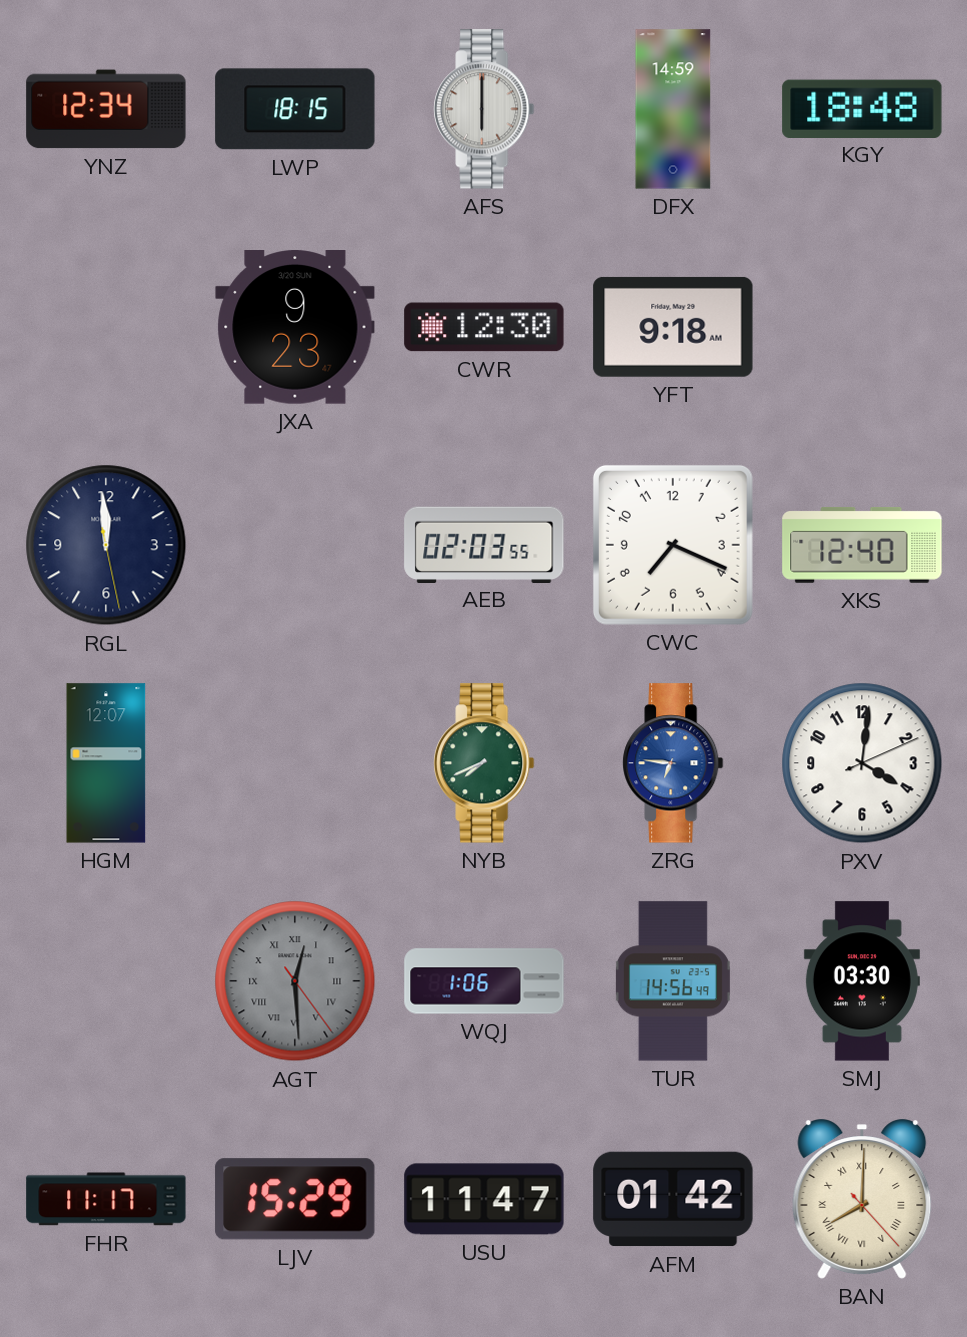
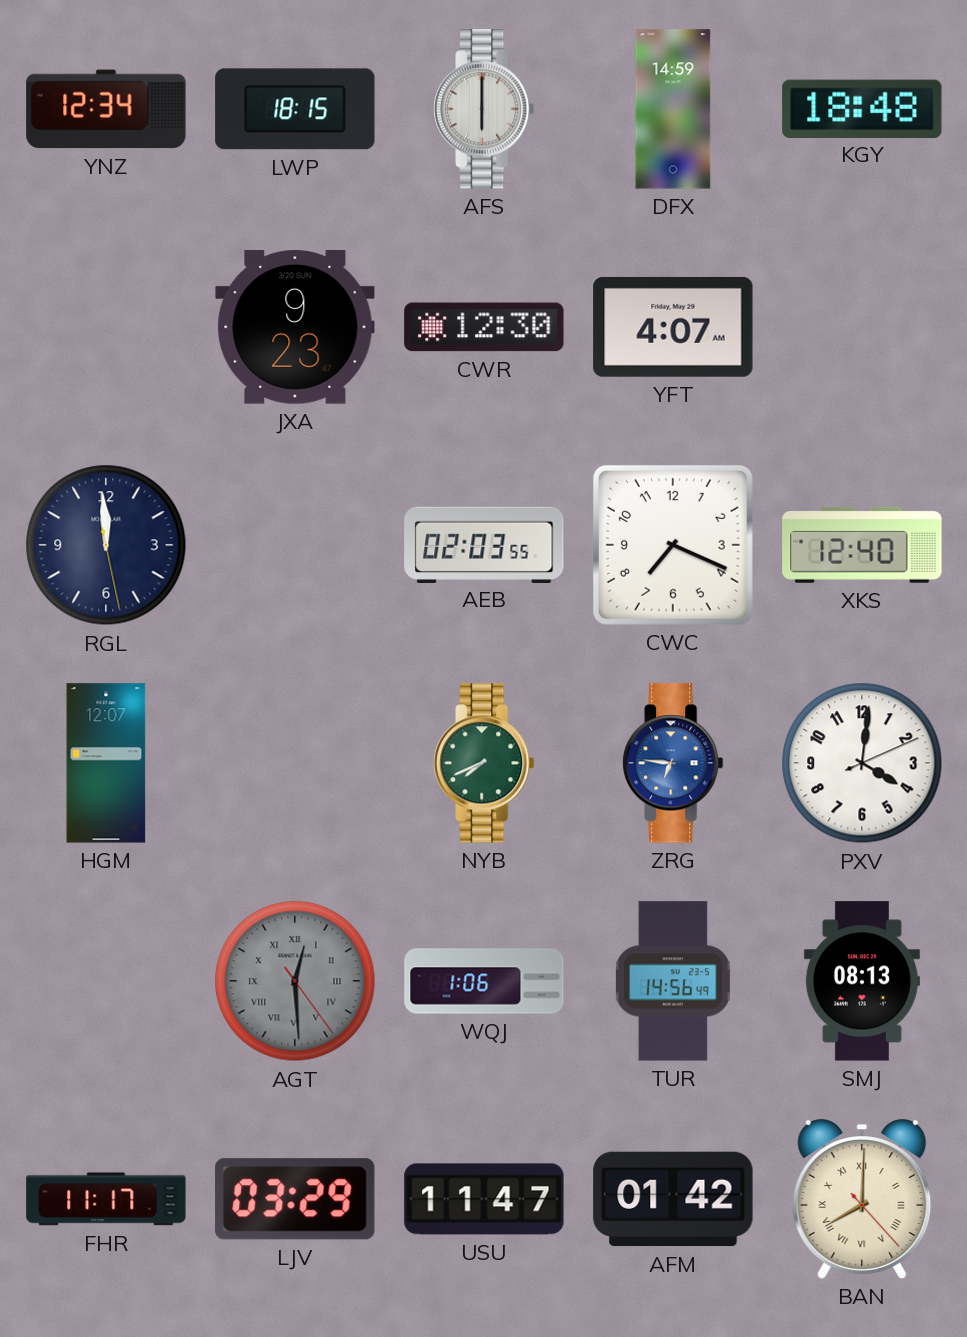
YFT: 9:18 -> 4:07
SMJ: 03:30 -> 08:13
LJV: 15:29 -> 03:29
